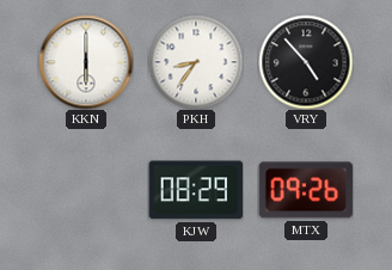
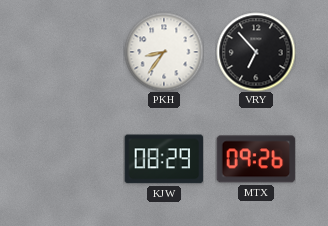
KKN: 6:00 -> none
VRY: 4:53 -> 6:53
